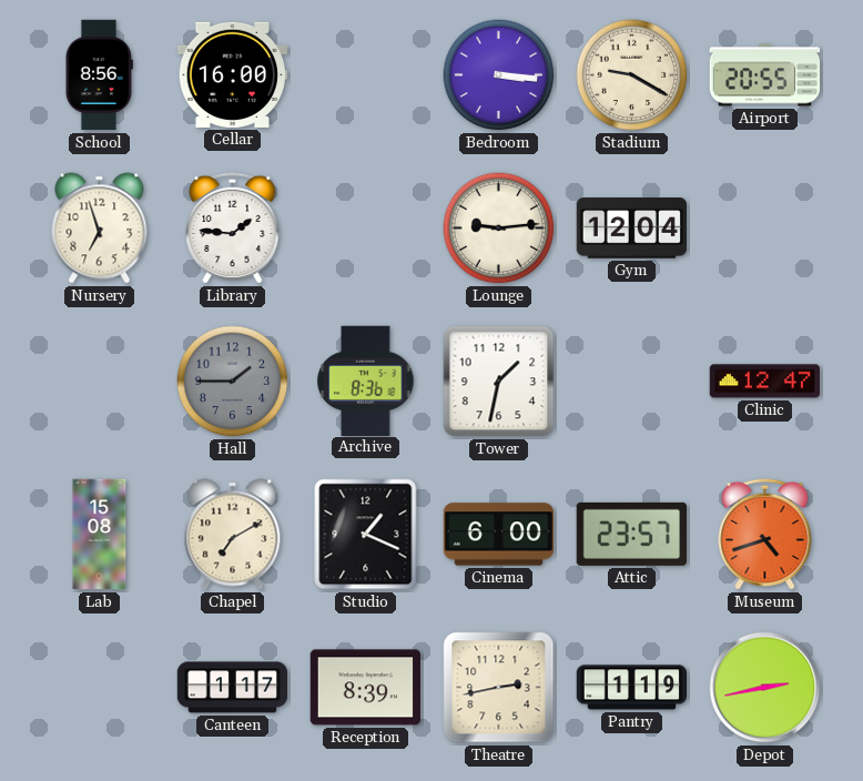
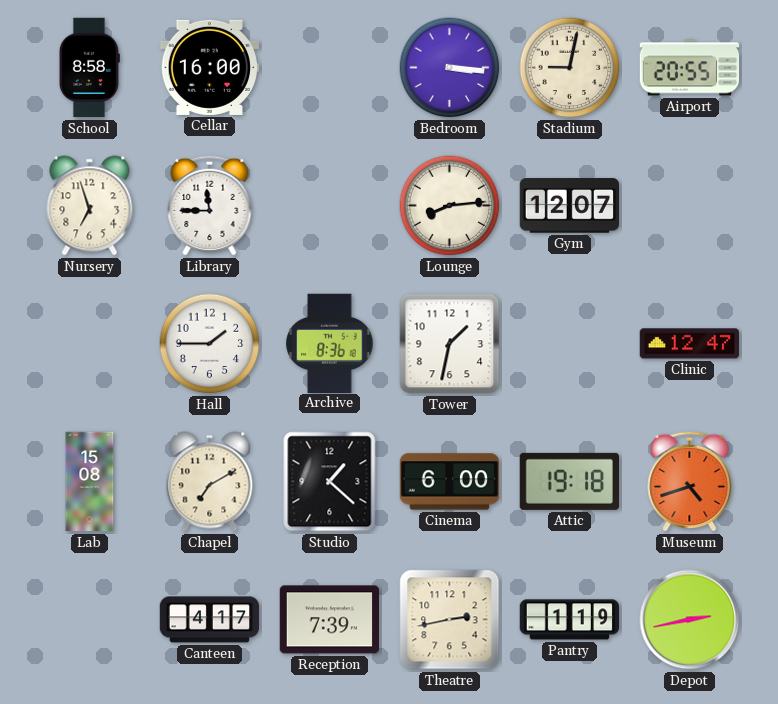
School: 8:56 -> 8:58
Stadium: 9:20 -> 9:02
Library: 1:46 -> 11:45
Lounge: 9:14 -> 8:14
Gym: 12:04 -> 12:07
Hall dial: grey -> white
Studio: 1:19 -> 1:22
Attic: 23:57 -> 19:18
Canteen: 1:17 -> 4:17
Reception: 8:39 -> 7:39
